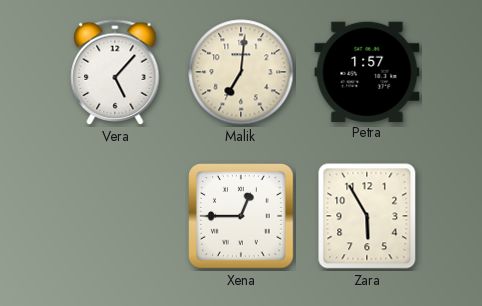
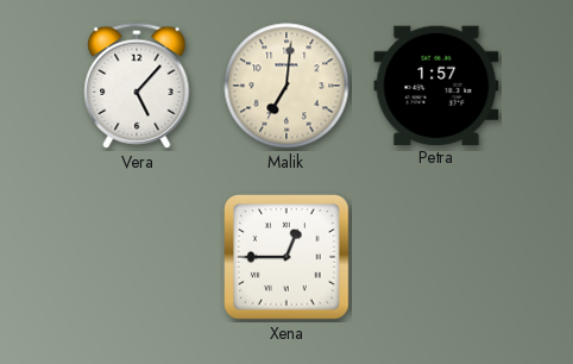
Zara: 5:55 -> none
